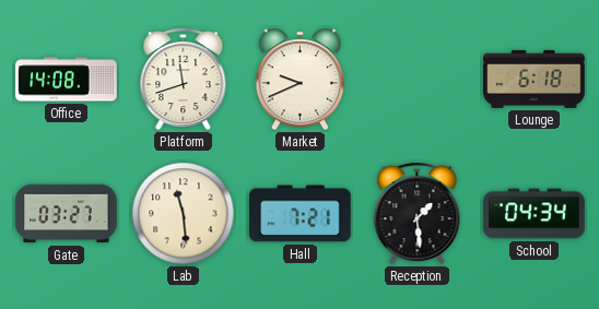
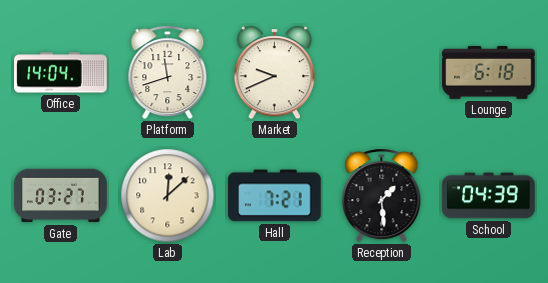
Office: 14:08 -> 14:04
Lab: 11:29 -> 12:08
School: 04:34 -> 04:39
